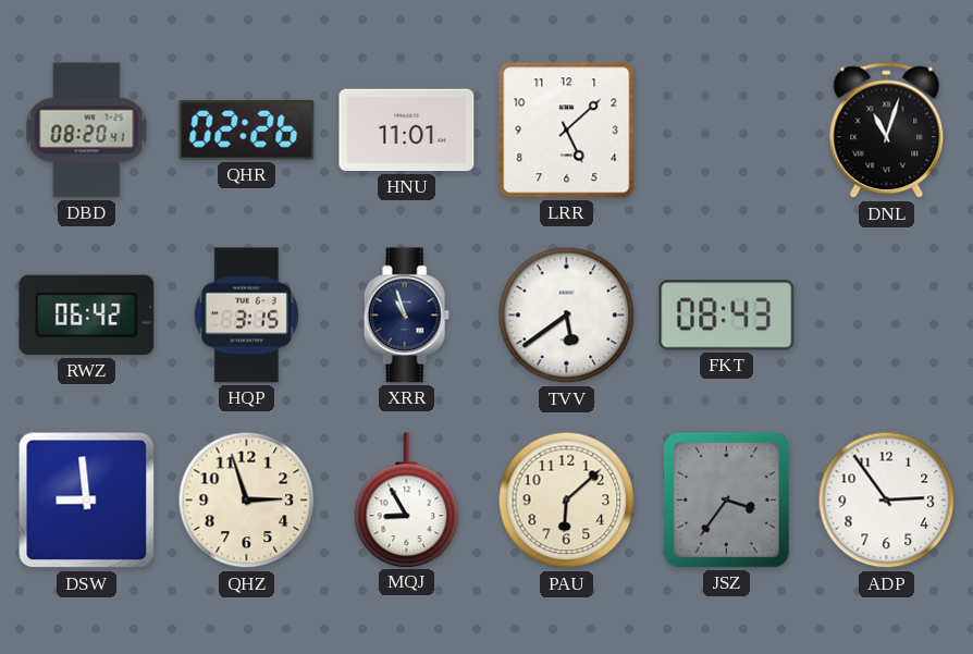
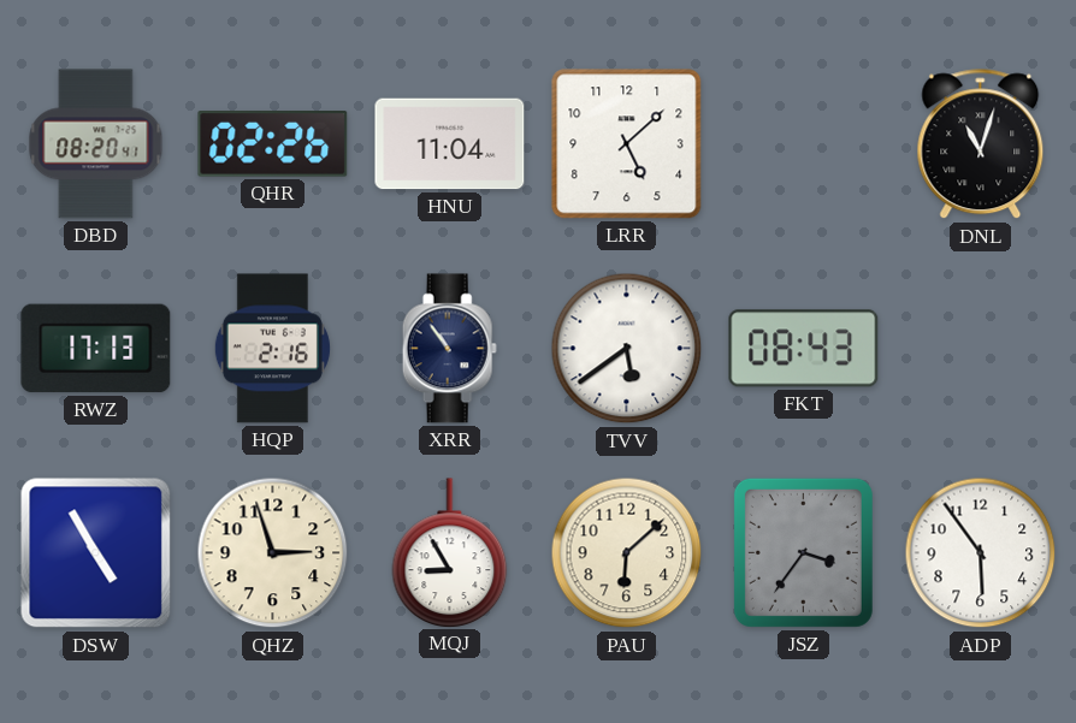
HNU: 11:01 -> 11:04
RWZ: 06:42 -> 17:13
HQP: 3:15 -> 2:16
XRR: 10:57 -> 10:54
DSW: 8:59 -> 4:55
ADP: 2:54 -> 5:54
